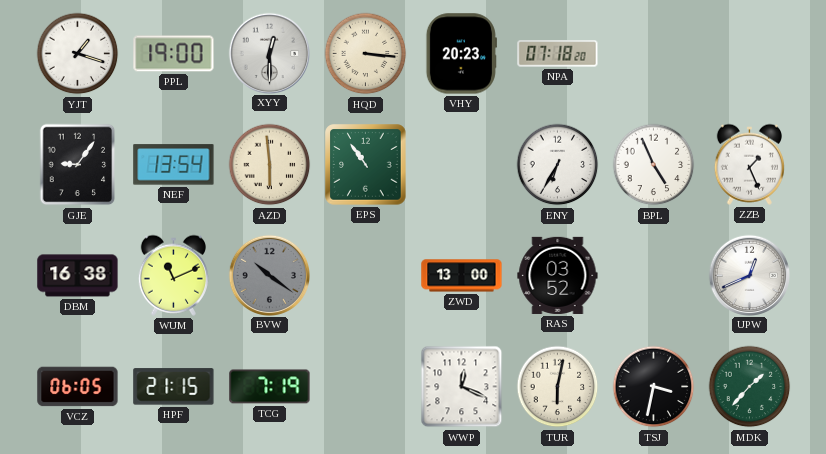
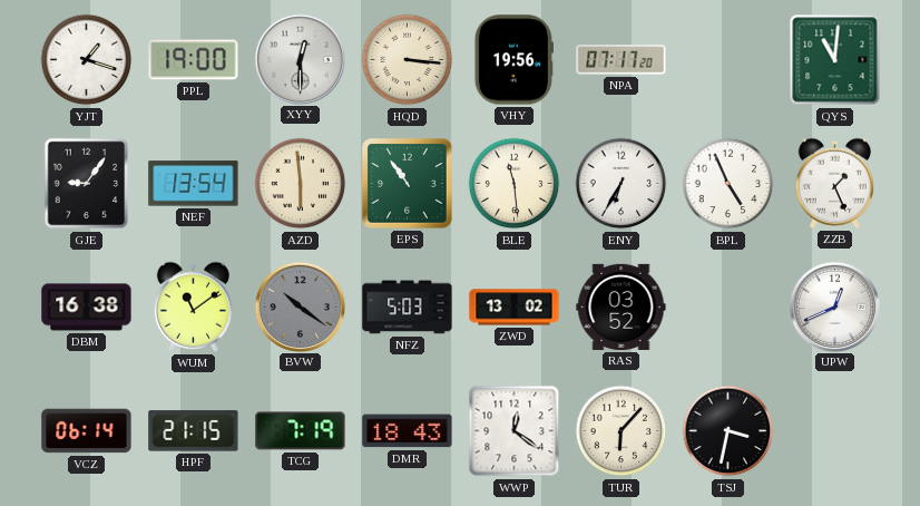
VHY: 20:23 -> 19:56
NPA: 07:18 -> 07:17
QYS: none -> 11:01
BLE: none -> 11:29
WUM: 11:11 -> 11:09
NFZ: none -> 5:03
ZWD: 13:00 -> 13:02
VCZ: 06:05 -> 06:14
DMR: none -> 18:43
WWP: 12:19 -> 12:21
TUR: 6:02 -> 6:07
MDK: 1:37 -> none
